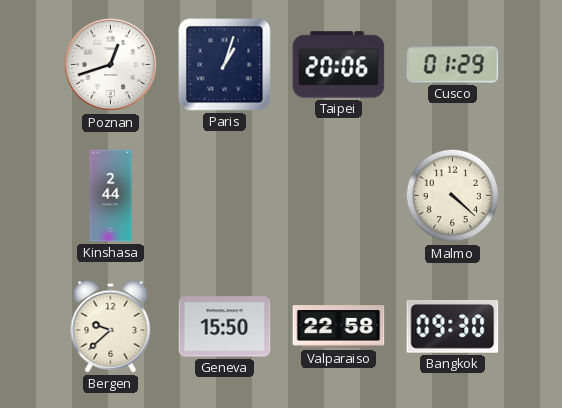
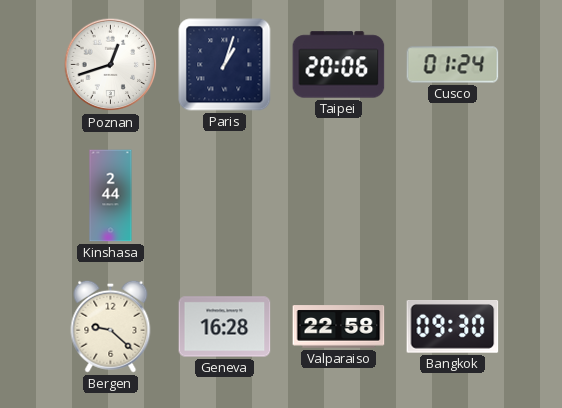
Cusco: 01:29 -> 01:24
Malmo: 4:22 -> none
Bergen: 9:38 -> 9:22
Geneva: 15:50 -> 16:28
